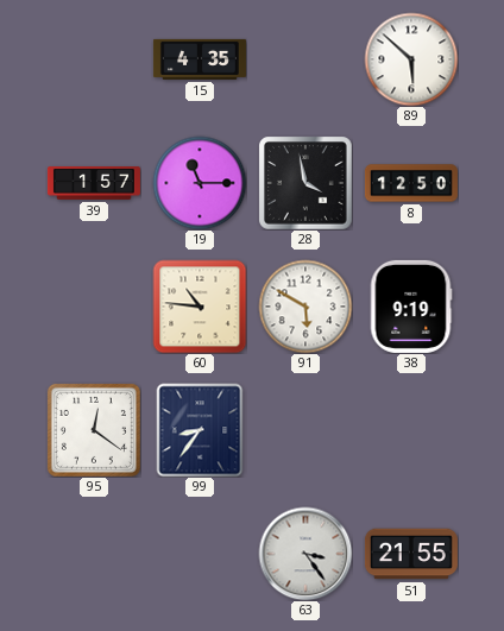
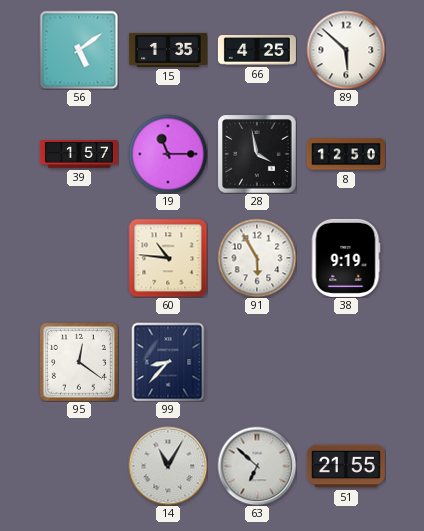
56: none -> 5:09
15: 4:35 -> 1:35
66: none -> 4:25
91: 5:50 -> 5:55
99: 8:36 -> 8:37
14: none -> 11:05
63: 3:24 -> 6:52
